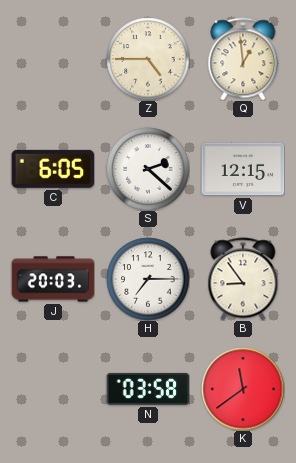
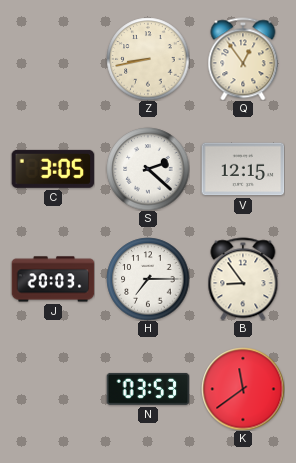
Z: 4:45 -> 8:43
Q: 12:59 -> 12:54
C: 6:05 -> 3:05
N: 03:58 -> 03:53
